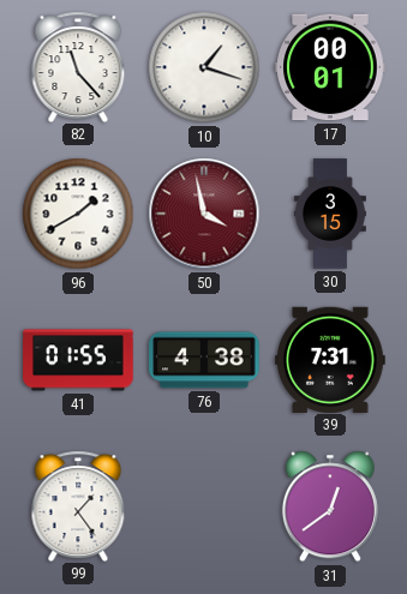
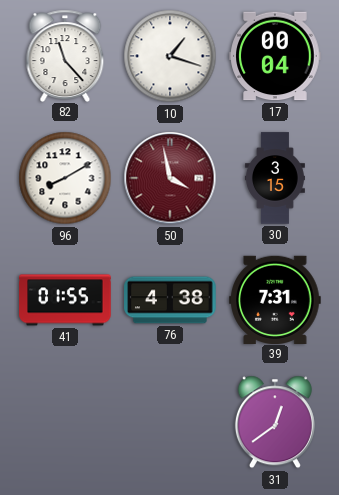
17: 00:01 -> 00:04
96: 1:40 -> 8:10
99: 1:24 -> none
